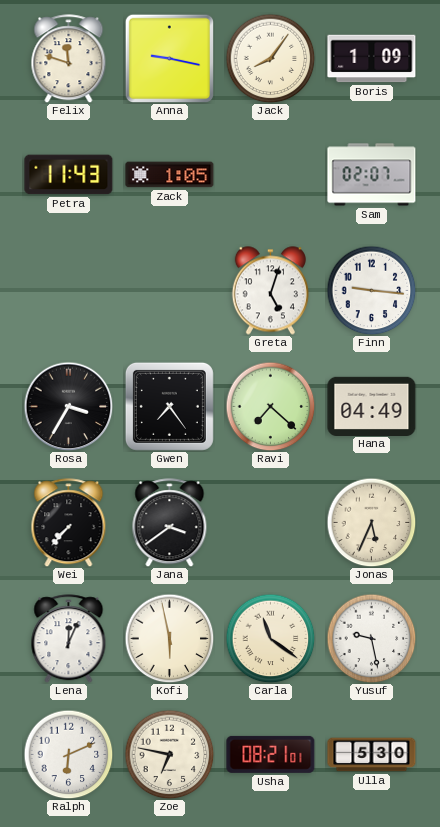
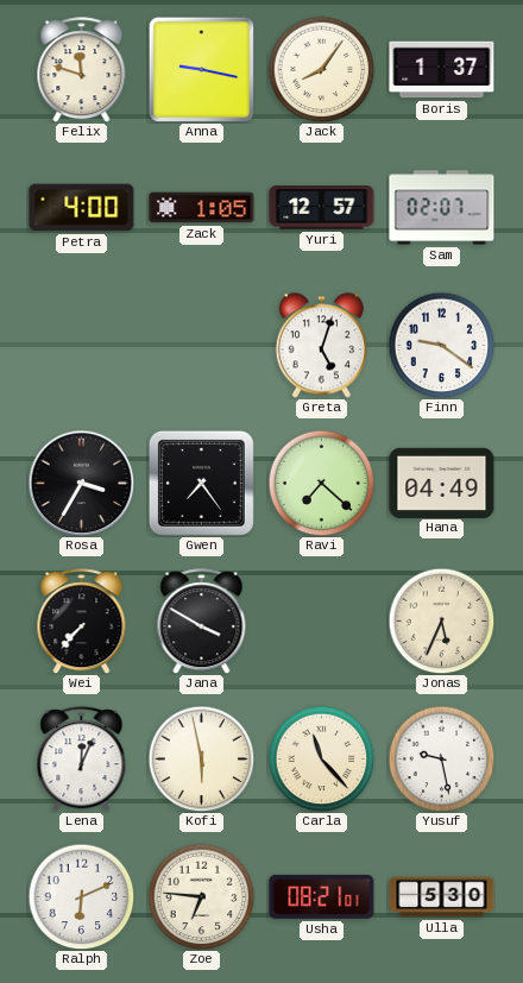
Boris: 1:09 -> 1:37
Petra: 11:43 -> 4:00
Yuri: none -> 12:57
Finn: 9:16 -> 9:21
Jana: 3:39 -> 3:50
Carla: 11:21 -> 11:23
Zoe: 6:47 -> 6:46
